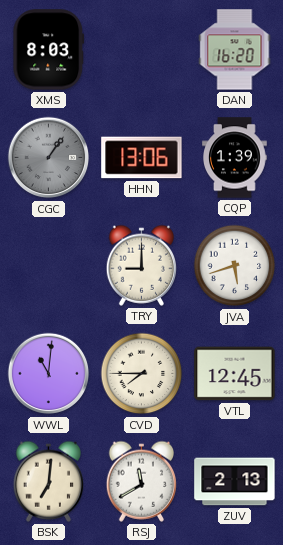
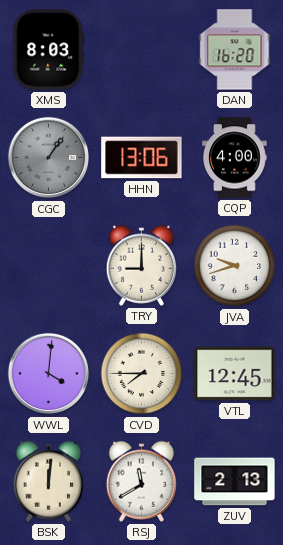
CQP: 1:39 -> 4:00
JVA: 5:42 -> 9:42
WWL: 11:01 -> 4:01
BSK: 7:01 -> 12:01
